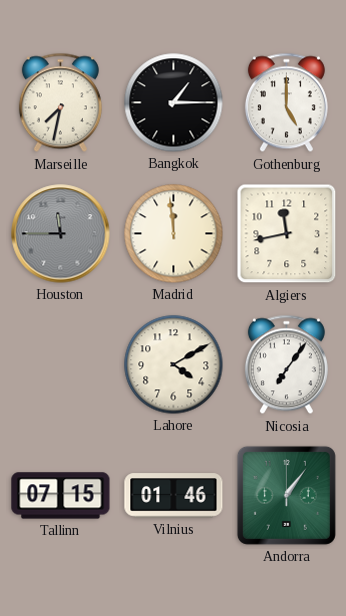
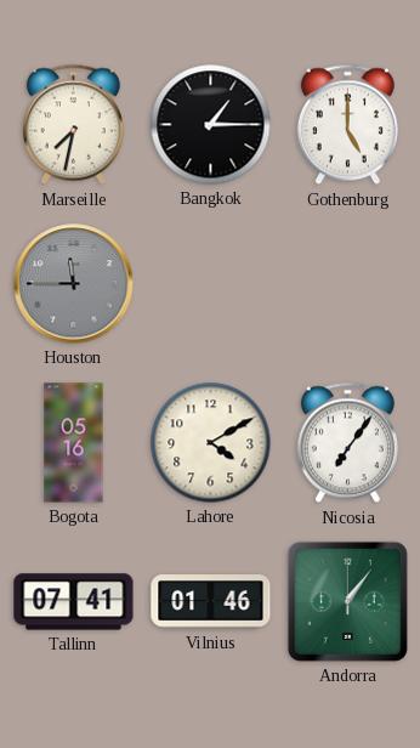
Madrid: 11:59 -> none
Algiers: 11:43 -> none
Bogota: none -> 05:16
Tallinn: 07:15 -> 07:41
